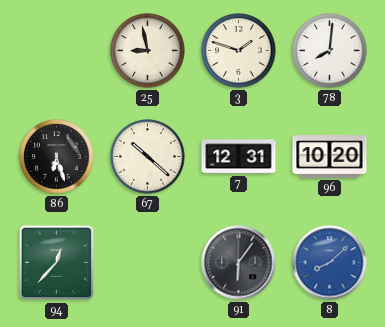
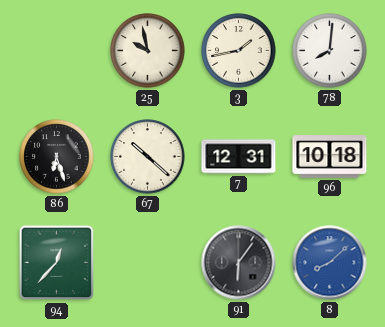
25: 8:58 -> 9:58
3: 1:48 -> 1:43
96: 10:20 -> 10:18
